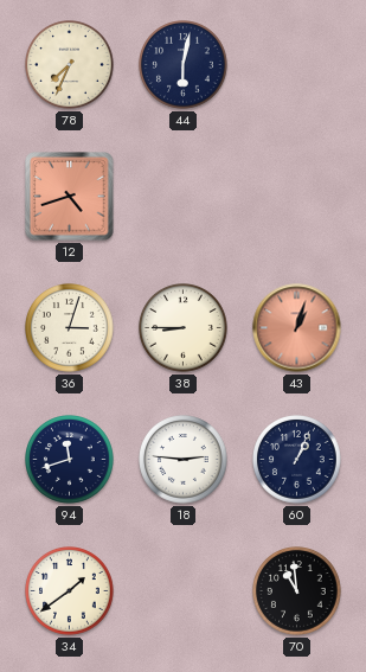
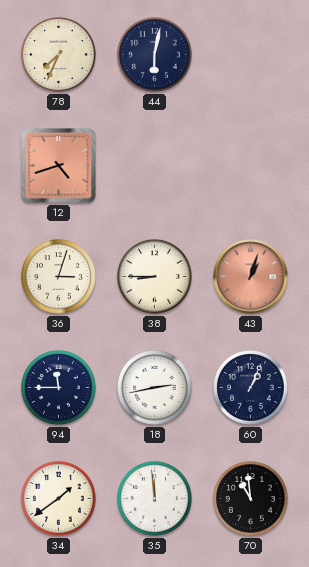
94: 11:42 -> 11:45
18: 2:46 -> 2:43
35: none -> 11:59
